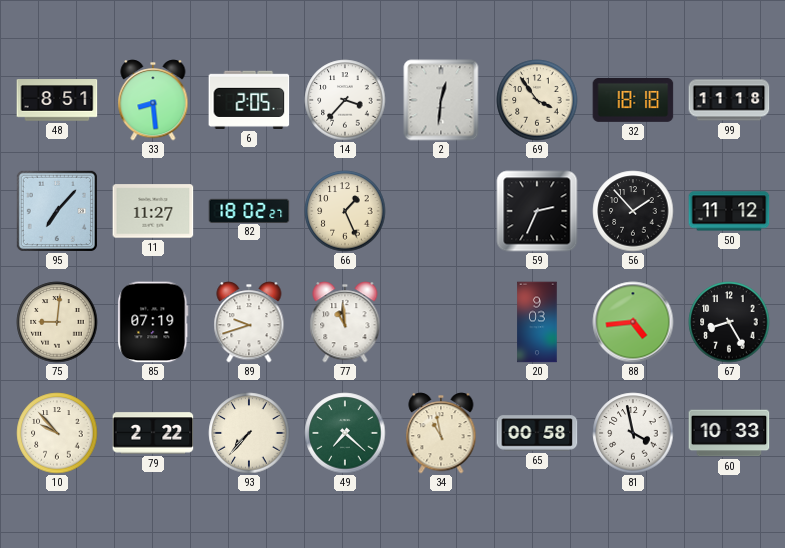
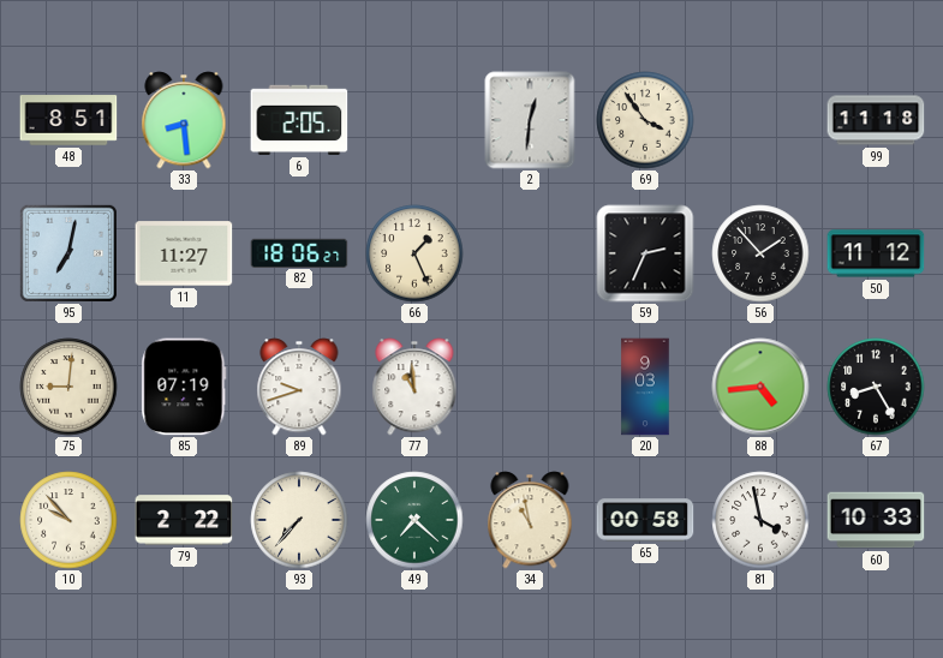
14: 3:37 -> none
32: 18:18 -> none
95: 7:07 -> 7:02
82: 18:02 -> 18:06
